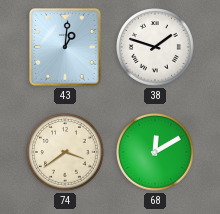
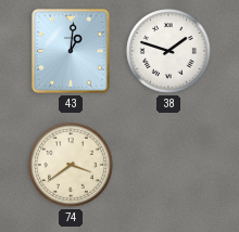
68: 12:10 -> none
